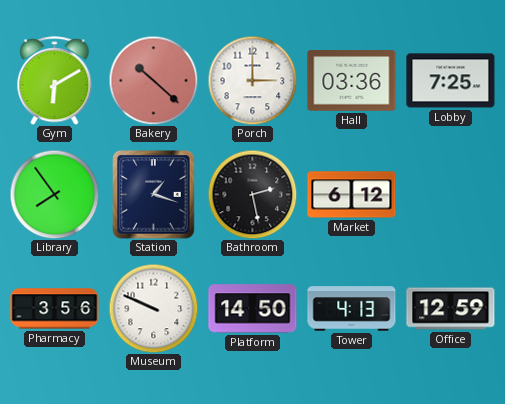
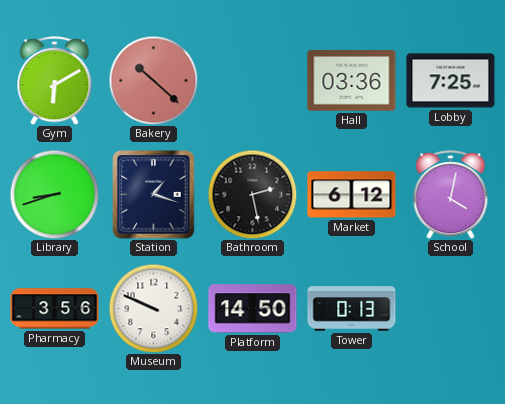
Porch: 3:00 -> none
Library: 7:54 -> 8:42
School: none -> 4:02
Tower: 4:13 -> 0:13
Office: 12:59 -> none
